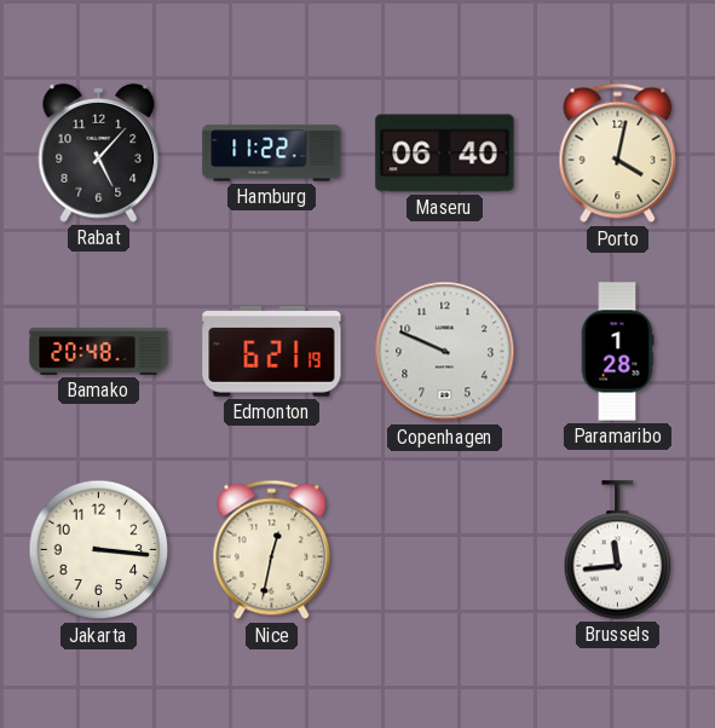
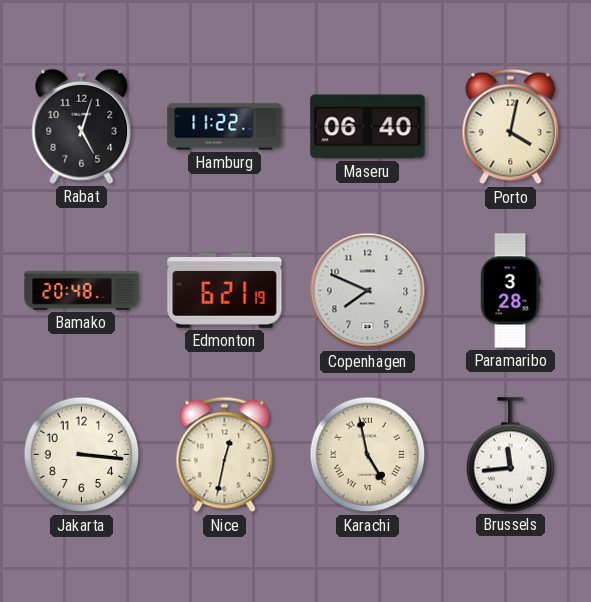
Rabat: 5:07 -> 5:03
Copenhagen: 9:49 -> 7:49
Paramaribo: 1:28 -> 3:28
Karachi: none -> 4:58
